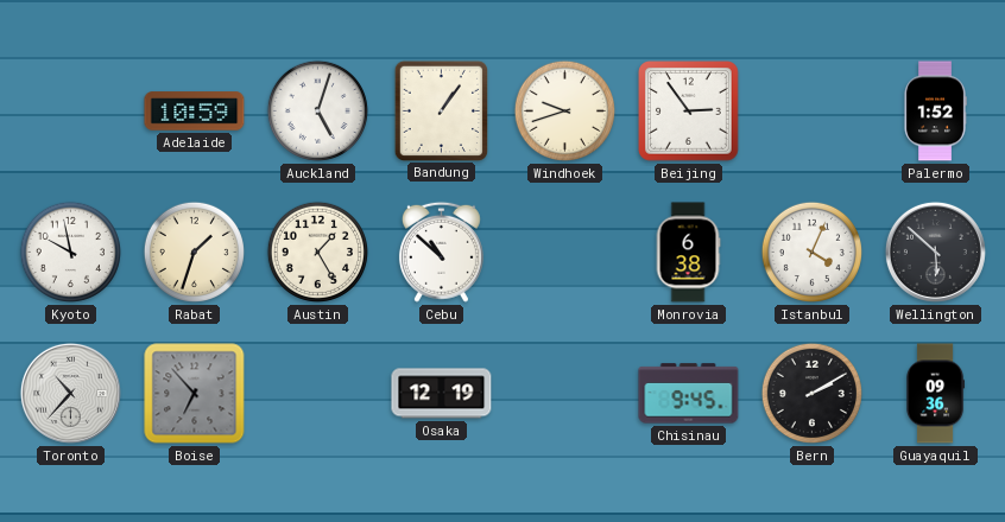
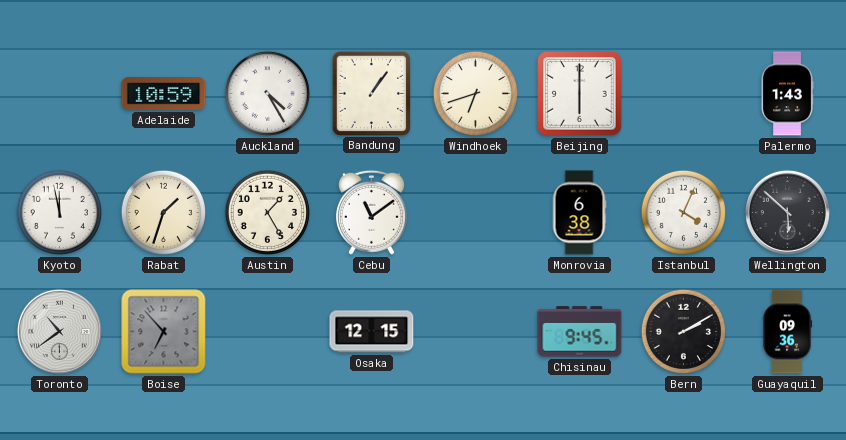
Auckland: 5:03 -> 4:25
Windhoek: 9:42 -> 6:42
Beijing: 2:54 -> 6:00
Palermo: 1:52 -> 1:43
Kyoto: 9:58 -> 11:58
Cebu: 10:52 -> 11:09
Toronto: 10:37 -> 10:39
Osaka: 12:19 -> 12:15
